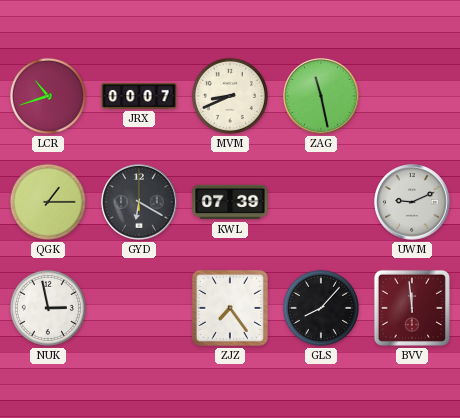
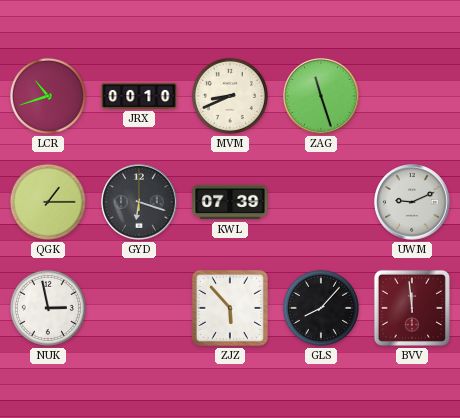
JRX: 00:07 -> 00:10
ZAG: 11:28 -> 11:27
GYD: 6:20 -> 6:18
ZJZ: 7:24 -> 5:53
